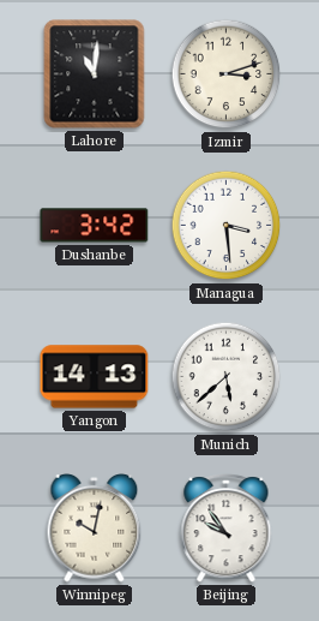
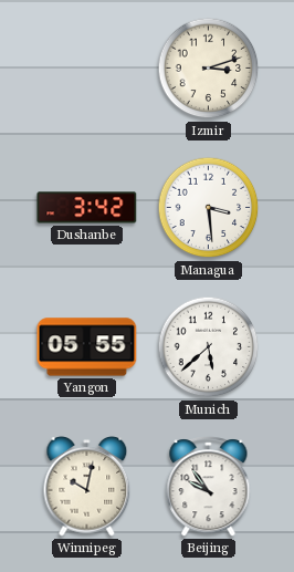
Lahore: 11:01 -> none
Yangon: 14:13 -> 05:55
